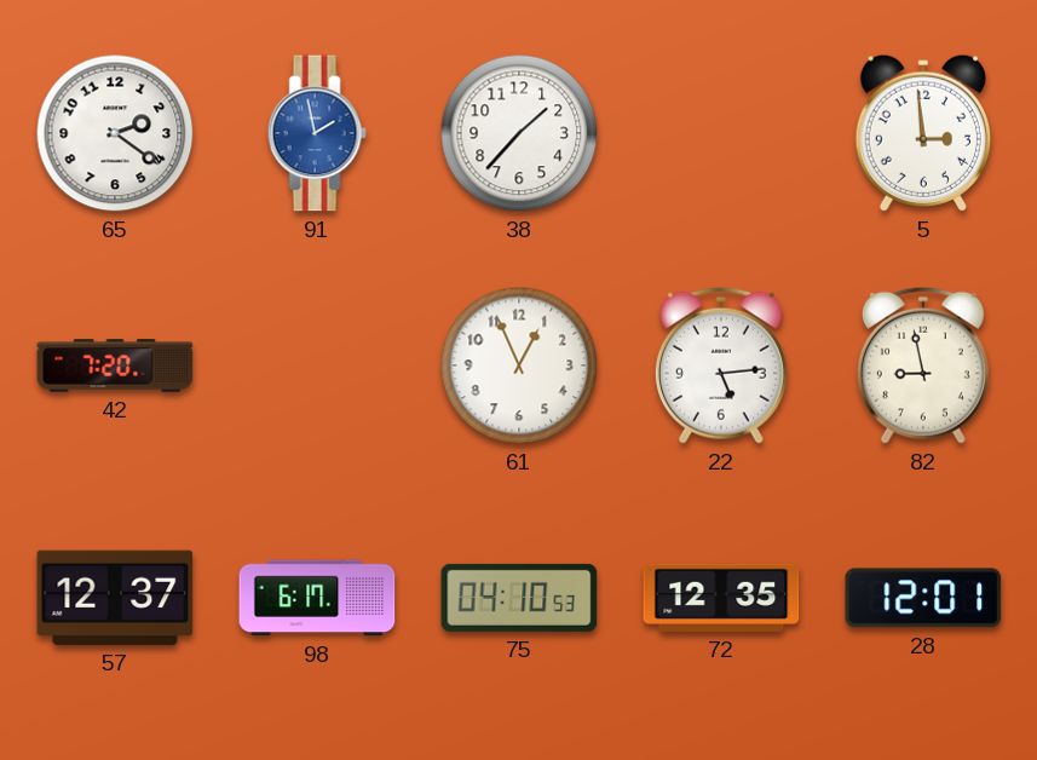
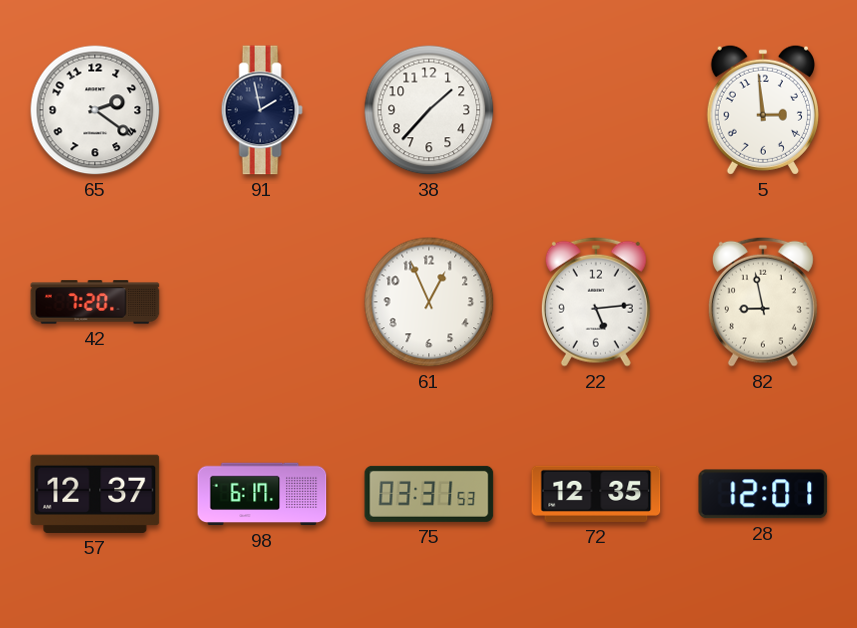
91 dial: blue -> navy
75: 04:10 -> 03:31
